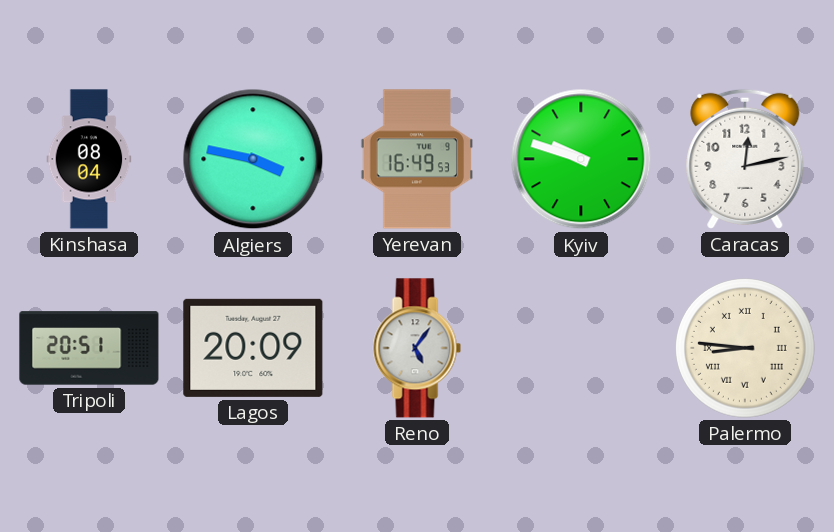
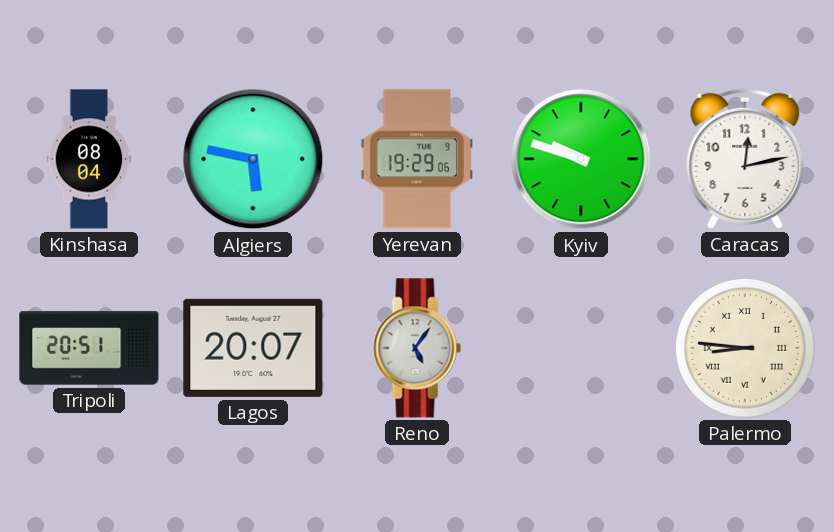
Algiers: 3:47 -> 5:47
Yerevan: 16:49 -> 19:29
Lagos: 20:09 -> 20:07
